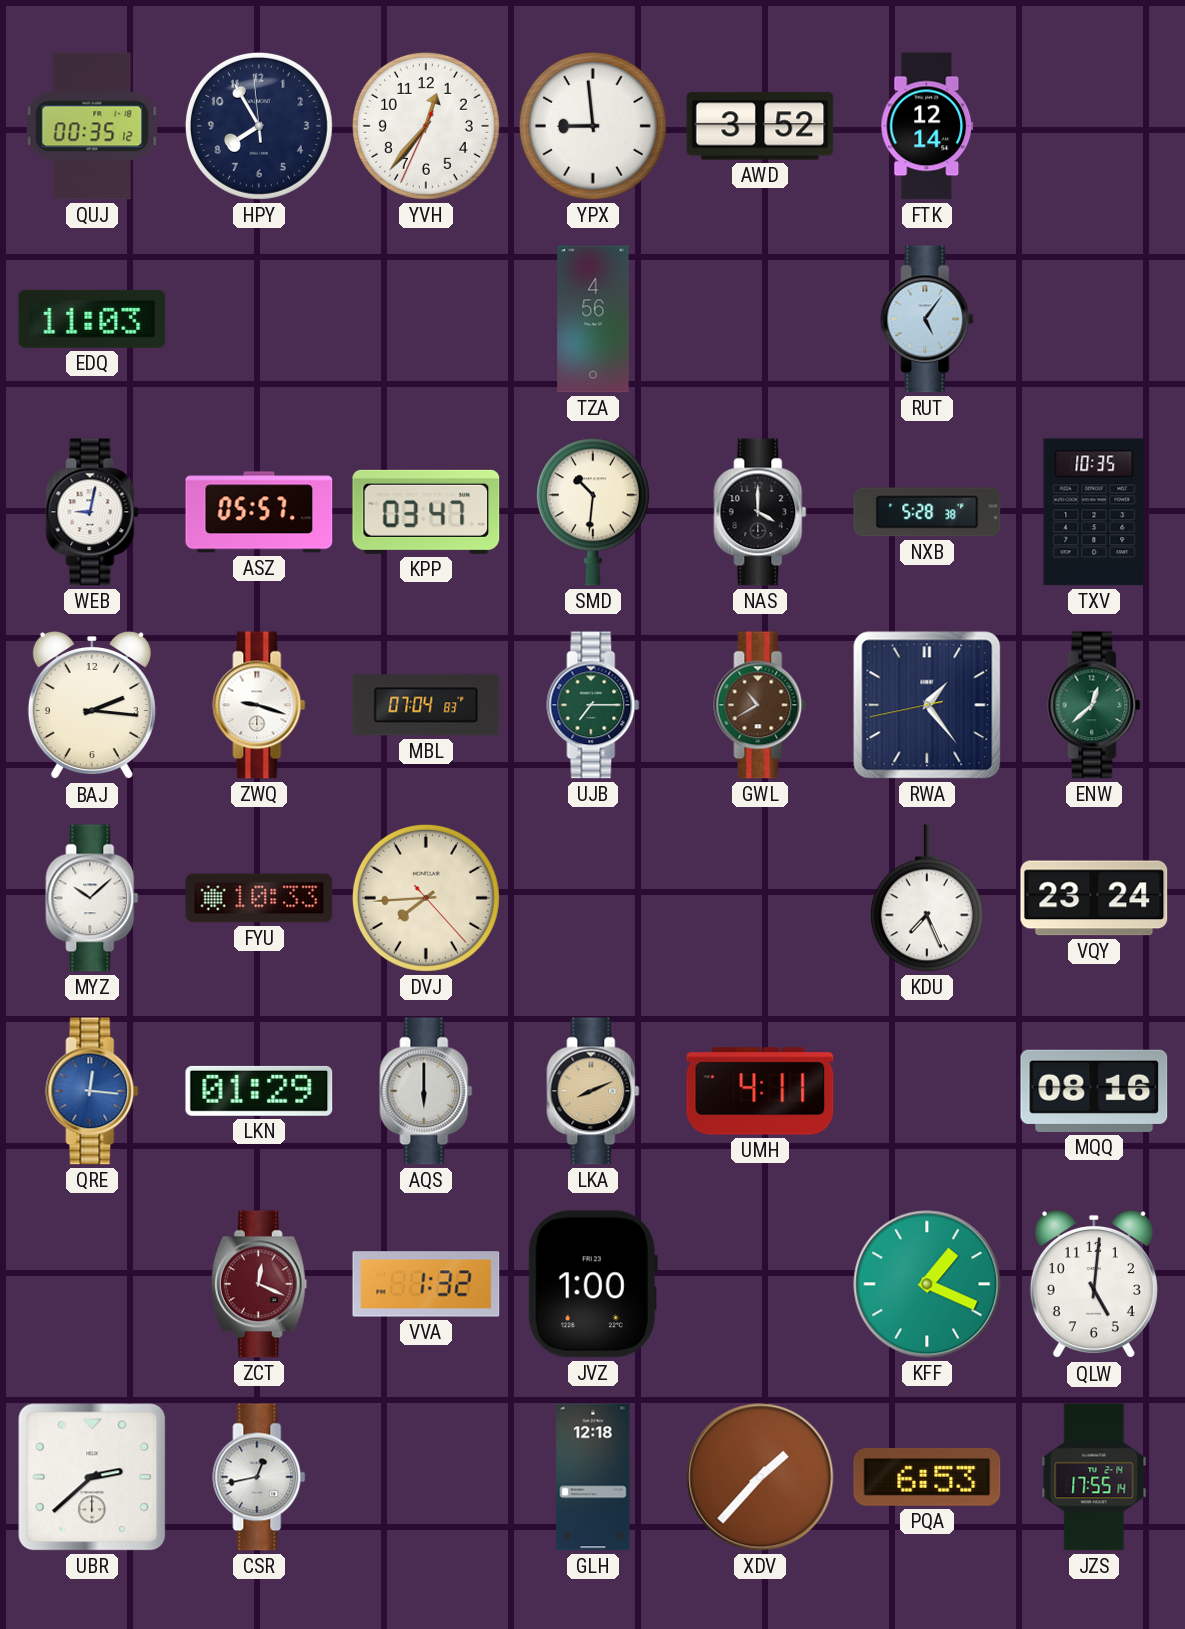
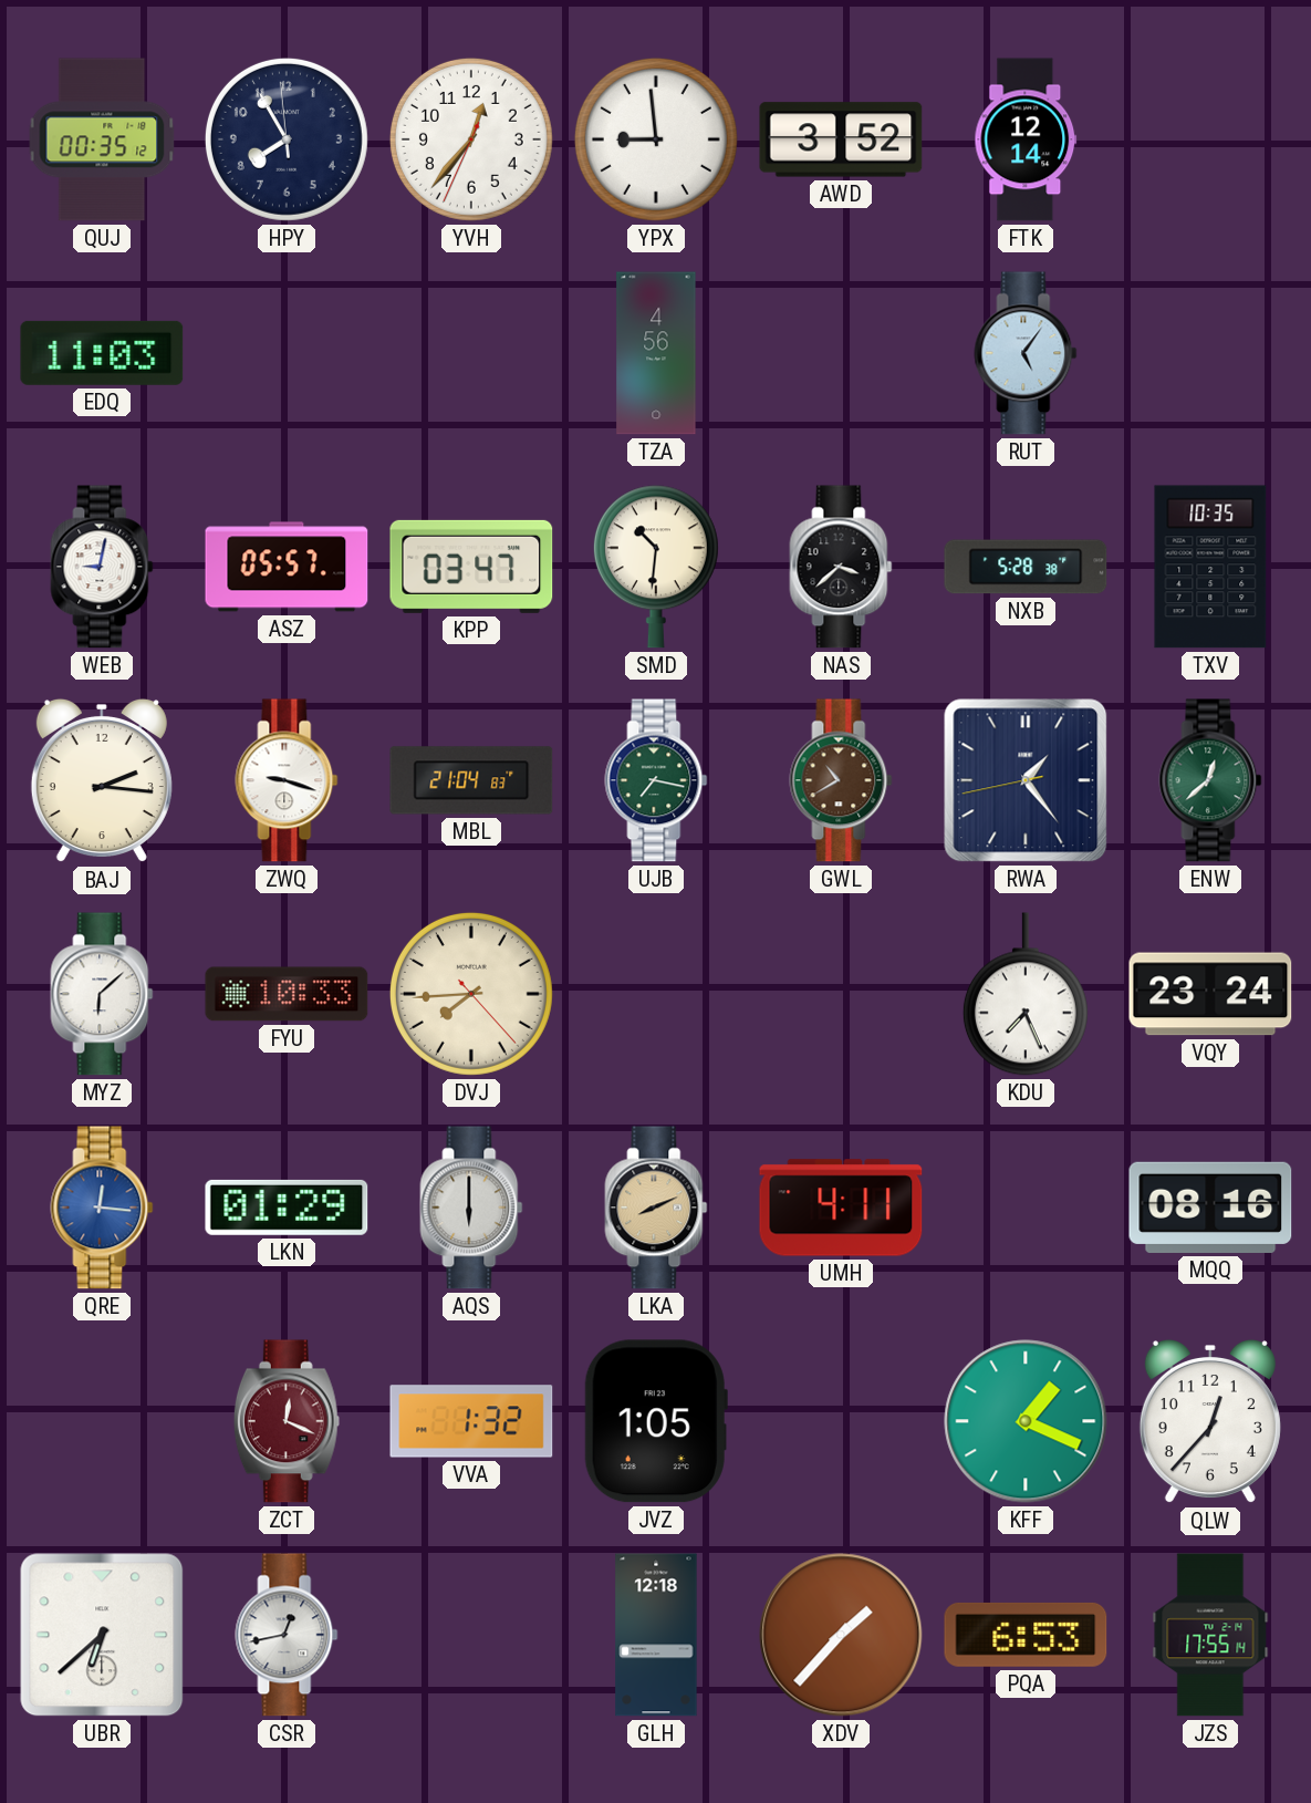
NAS: 4:00 -> 3:38
MBL: 07:04 -> 21:04
UJB: 7:15 -> 7:17
MYZ: 10:08 -> 6:08
JVZ: 1:00 -> 1:05
QLW: 5:01 -> 12:37
UBR: 2:38 -> 6:38
